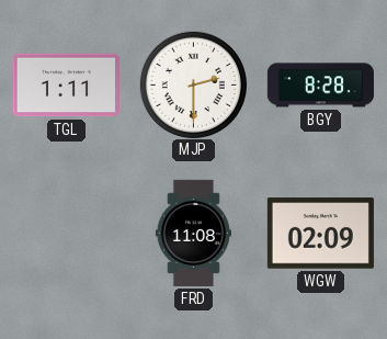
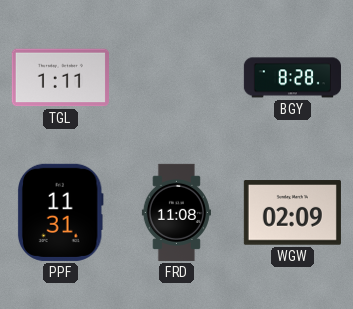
MJP: 2:30 -> none
PPF: none -> 11:31
